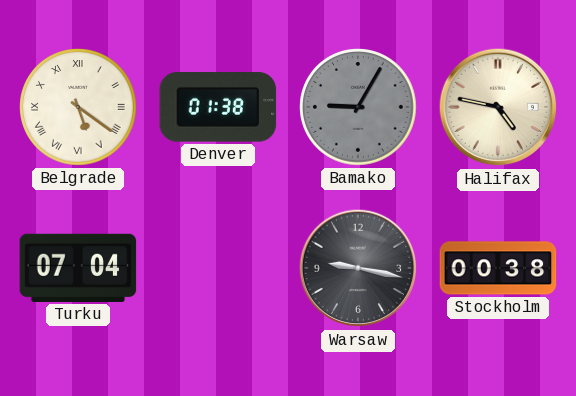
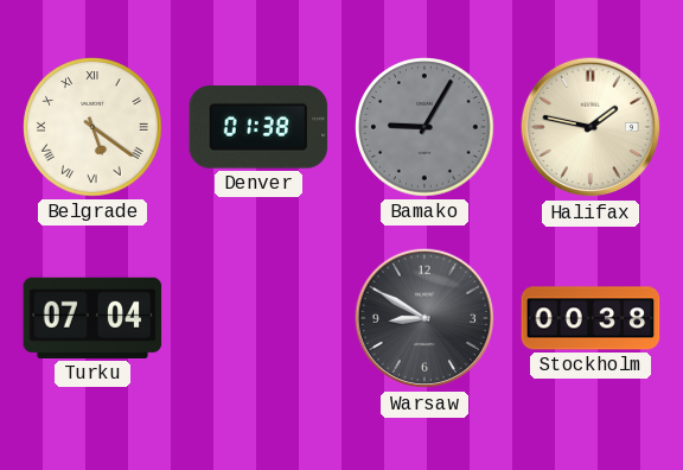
Halifax: 4:47 -> 1:47
Warsaw: 9:17 -> 8:50
